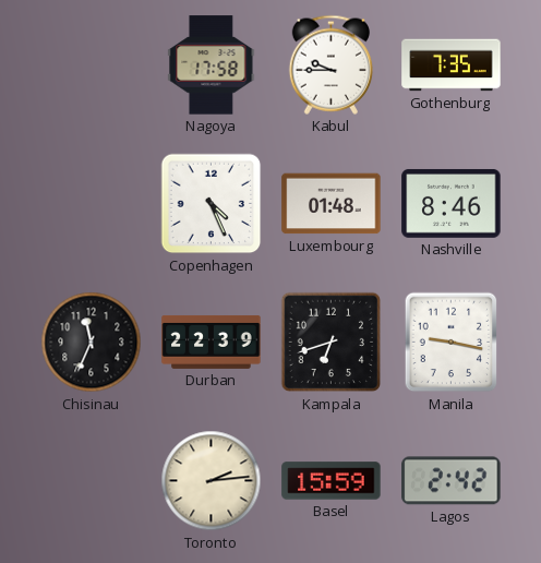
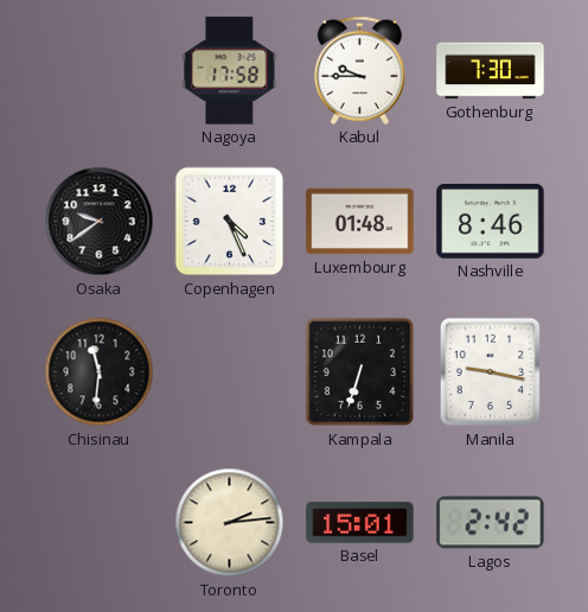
Gothenburg: 7:35 -> 7:30
Osaka: none -> 9:39
Chisinau: 11:34 -> 11:31
Durban: 22:39 -> none
Kampala: 6:42 -> 6:33
Basel: 15:59 -> 15:01
